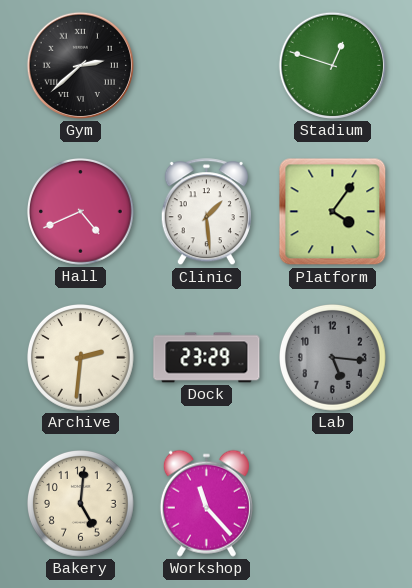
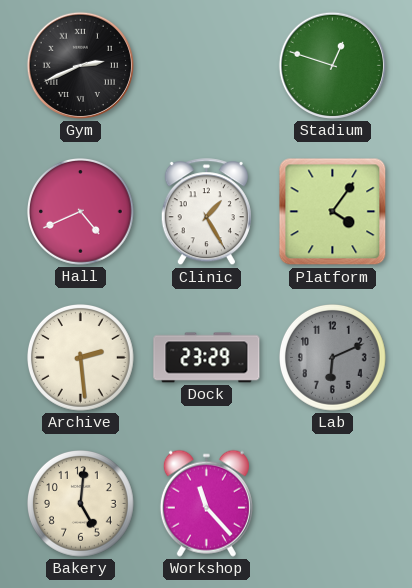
Gym: 2:38 -> 2:41
Clinic: 1:29 -> 1:25
Archive: 2:31 -> 2:29
Lab: 5:16 -> 6:11
